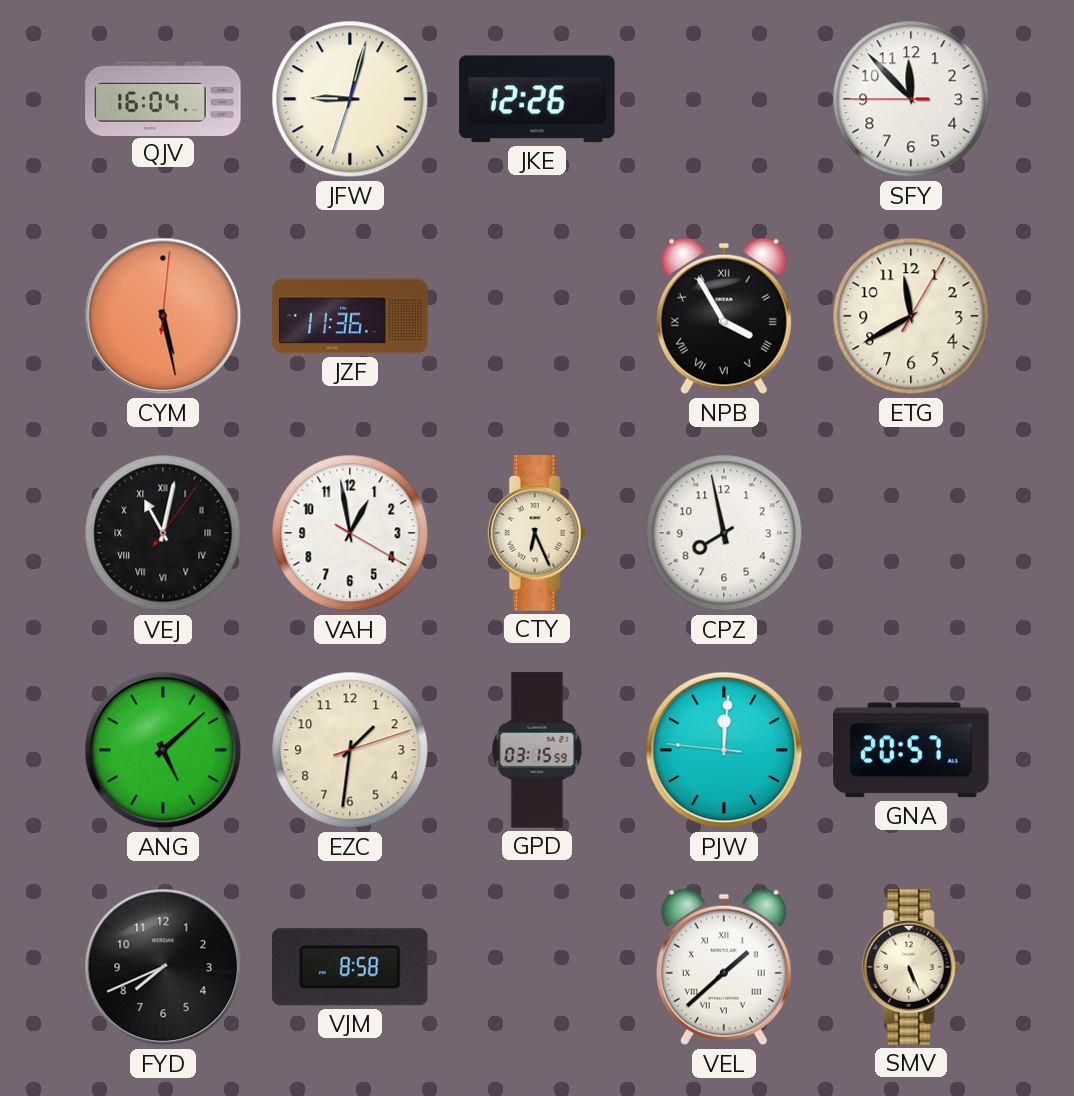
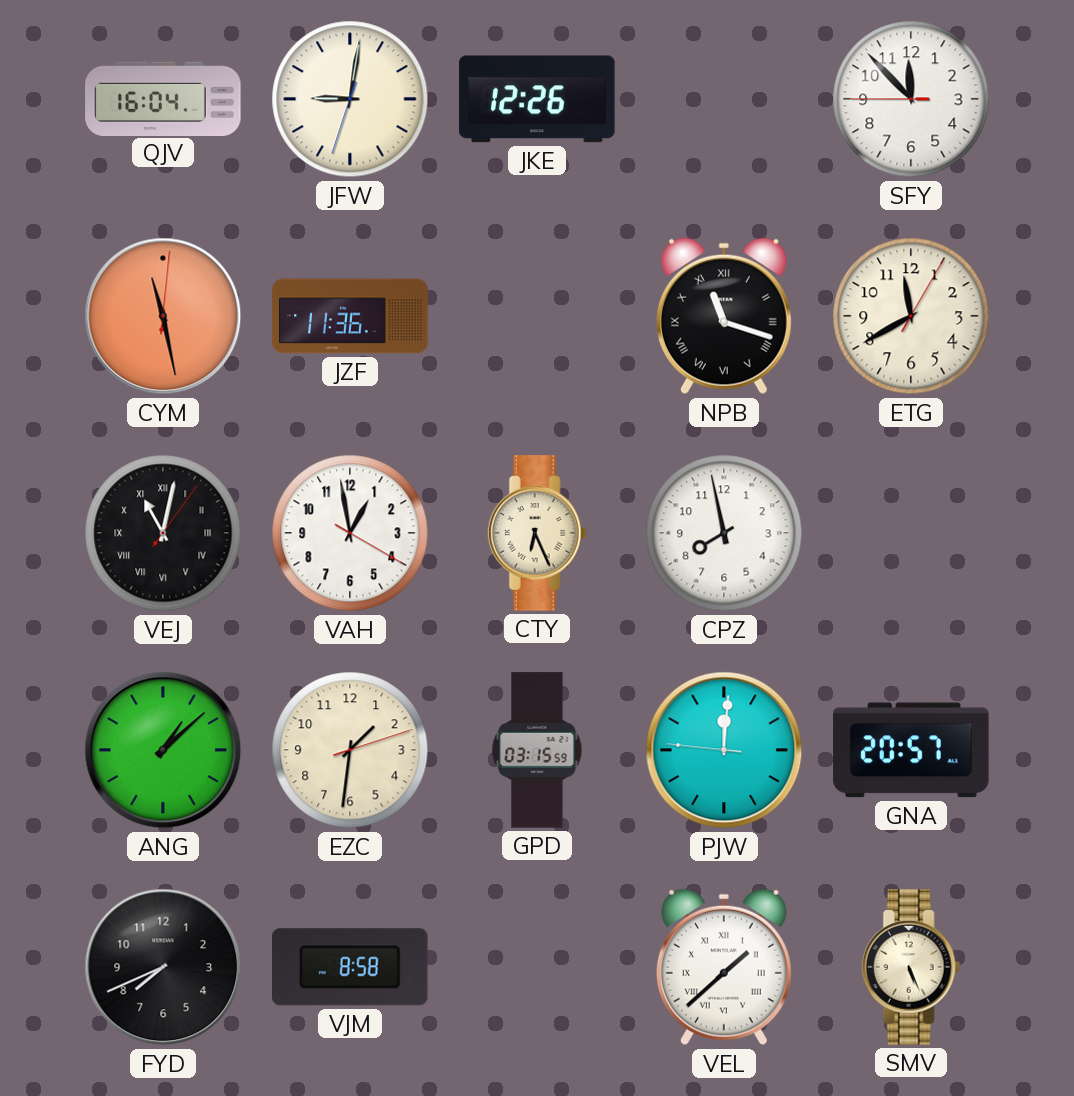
JFW: 9:02 -> 9:01
CYM: 5:28 -> 11:28
NPB: 3:55 -> 11:18
ANG: 5:08 -> 1:08
